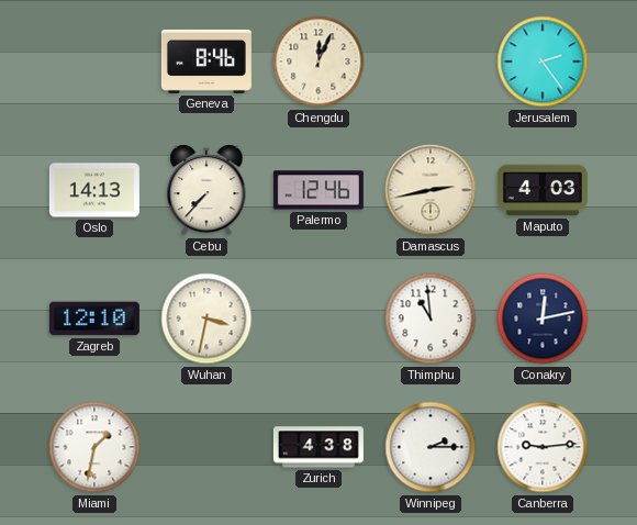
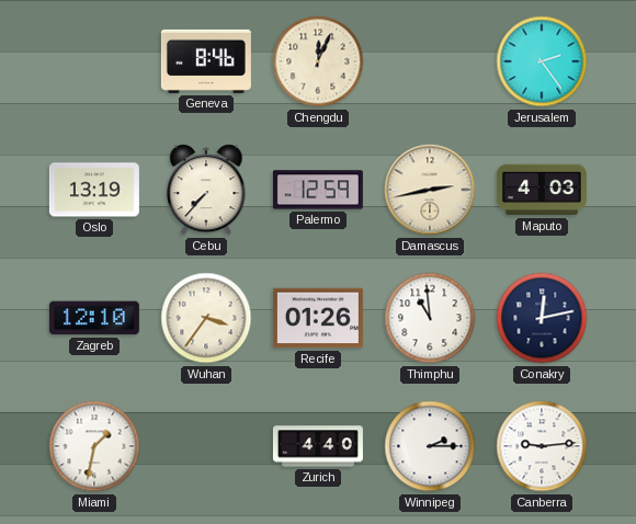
Oslo: 14:13 -> 13:19
Palermo: 12:46 -> 12:59
Wuhan: 3:32 -> 3:36
Recife: none -> 01:26
Zurich: 4:38 -> 4:40
